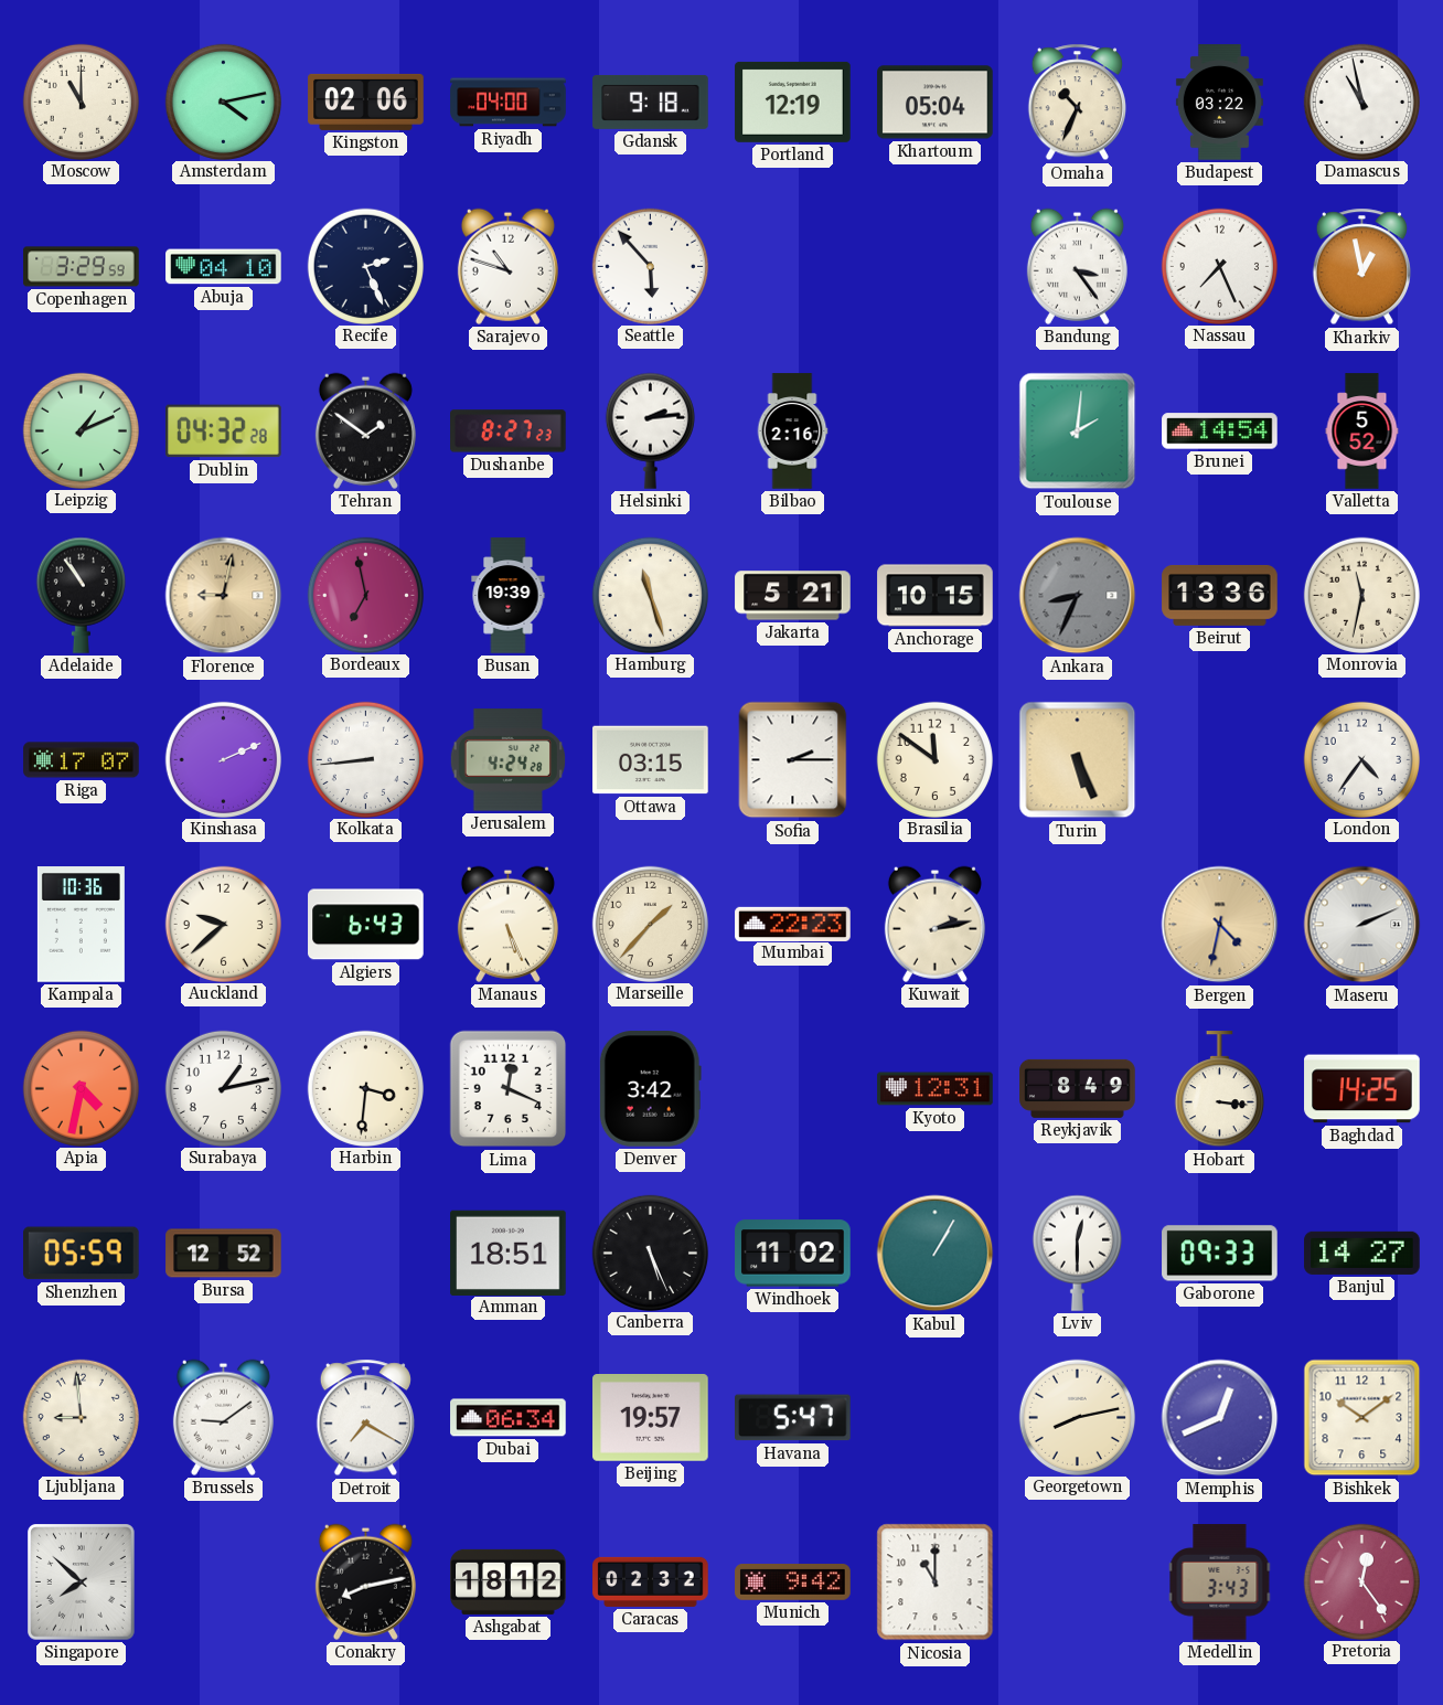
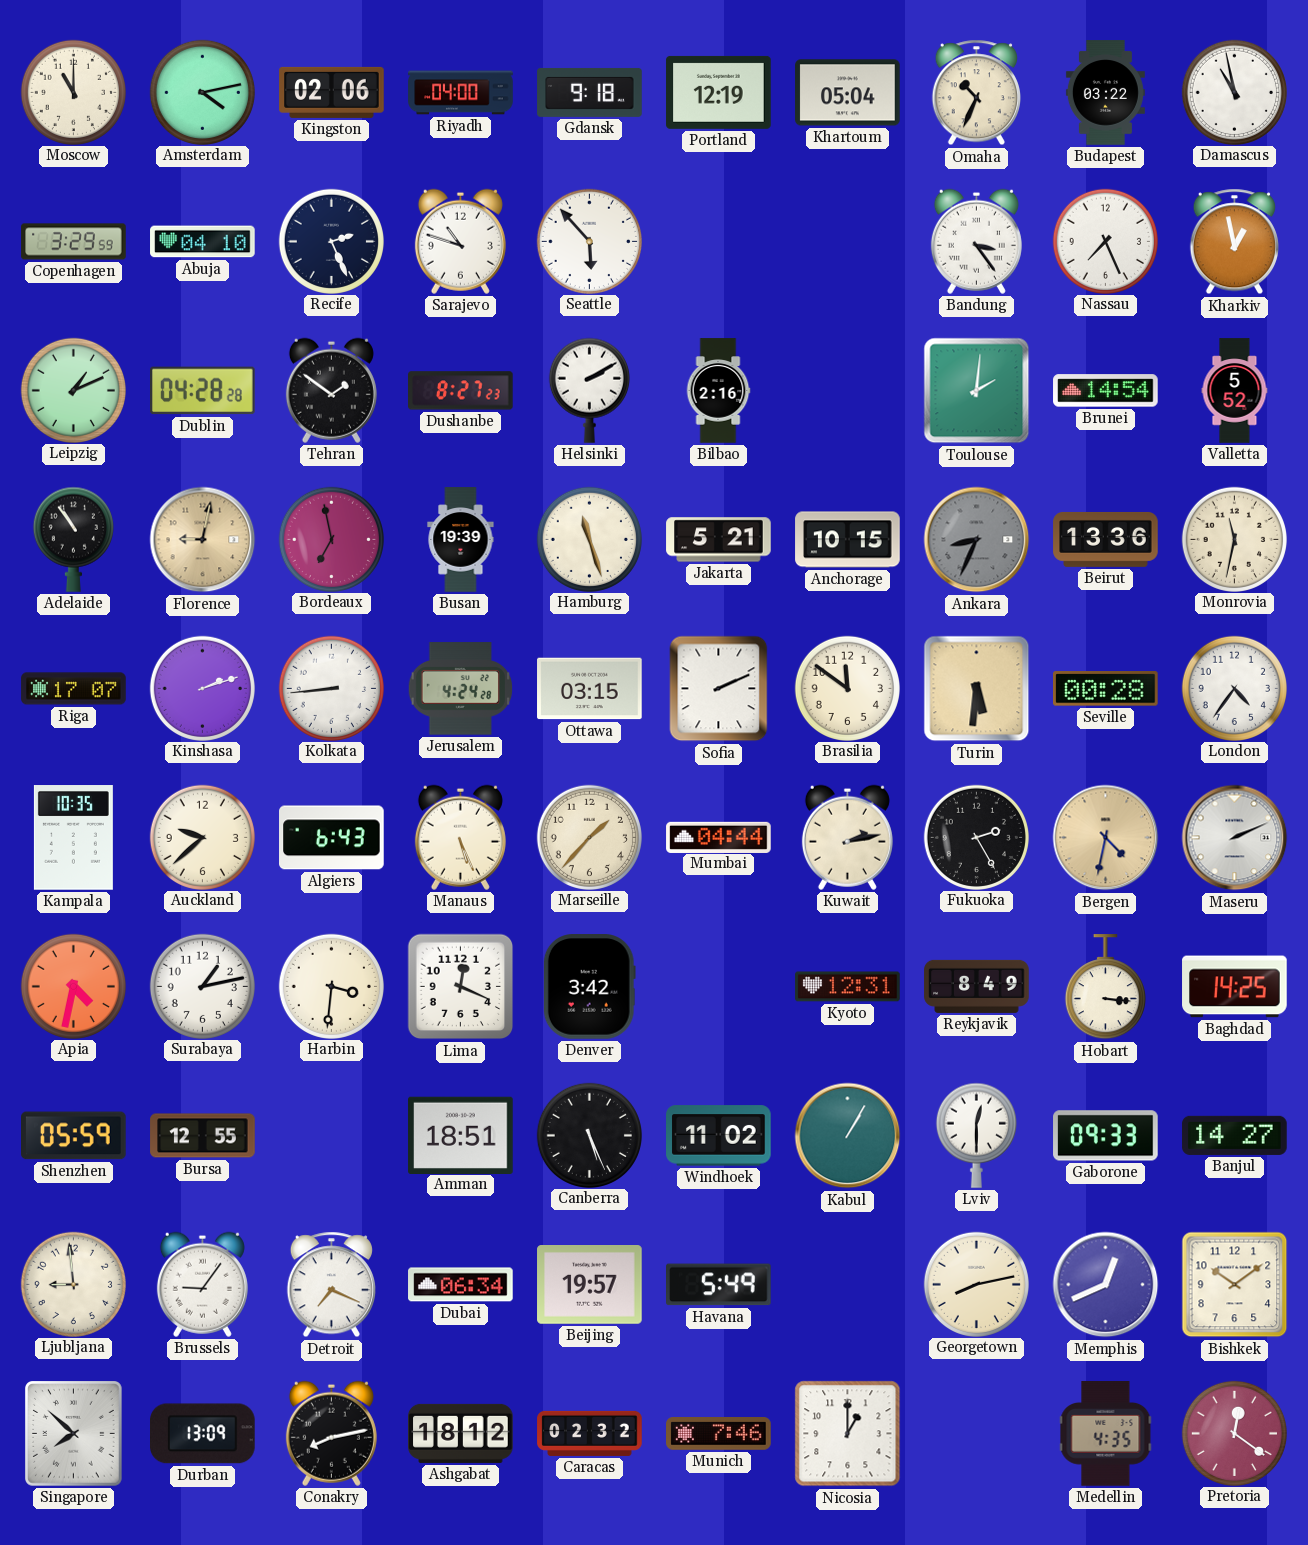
Dublin: 04:32 -> 04:28
Helsinki: 2:14 -> 2:10
Kinshasa: 2:11 -> 2:12
Sofia: 2:15 -> 2:11
Turin: 5:26 -> 5:31
Seville: none -> 00:28
Kampala: 10:36 -> 10:35
Mumbai: 22:23 -> 04:44
Fukuoka: none -> 2:25
Bursa: 12:52 -> 12:55
Brussels: 9:09 -> 9:06
Detroit: 7:20 -> 7:19
Havana: 5:47 -> 5:49
Durban: none -> 13:09
Munich: 9:42 -> 7:46
Nicosia: 11:00 -> 1:00
Medellin: 3:43 -> 4:35
Pretoria: 12:24 -> 12:21
